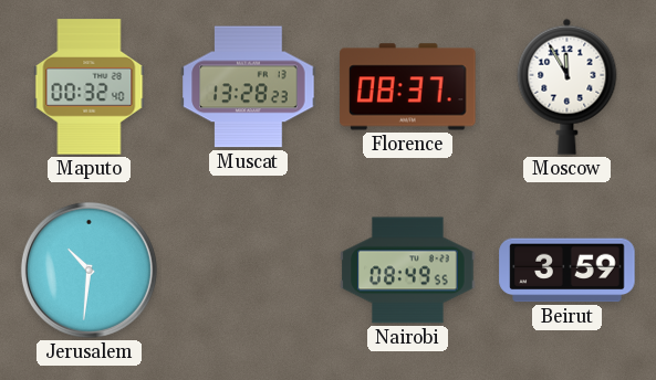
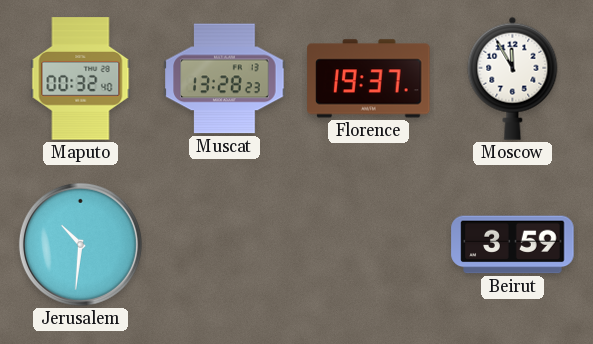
Florence: 08:37 -> 19:37
Nairobi: 08:49 -> none
